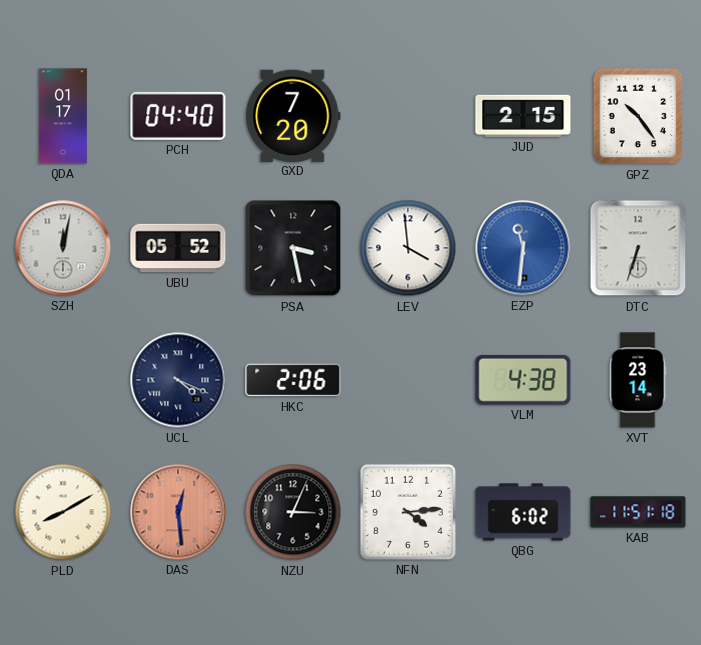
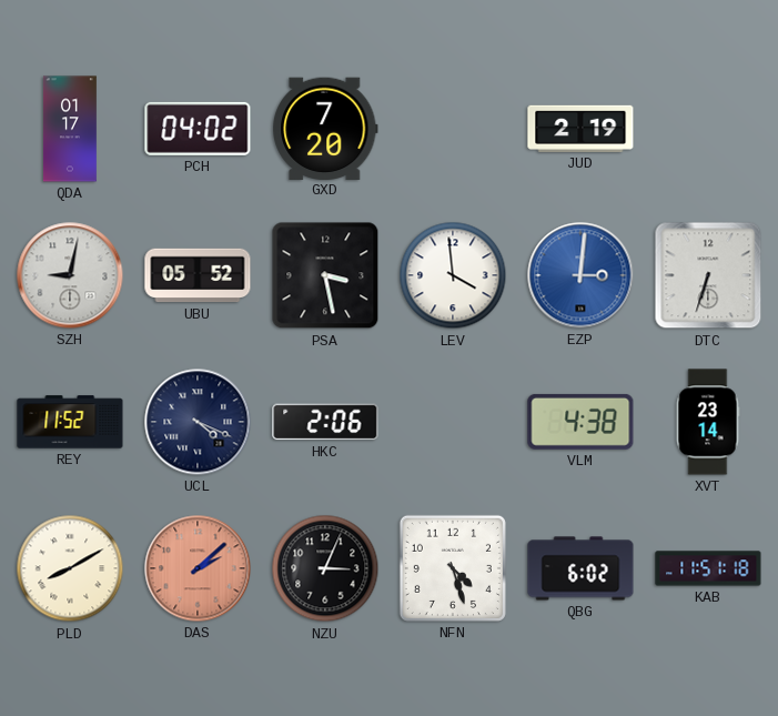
PCH: 04:40 -> 04:02
JUD: 2:15 -> 2:19
GPZ: 10:24 -> none
SZH: 12:02 -> 9:02
EZP: 11:31 -> 3:01
REY: none -> 11:52
DAS: 12:29 -> 2:08
NFN: 4:14 -> 4:27
